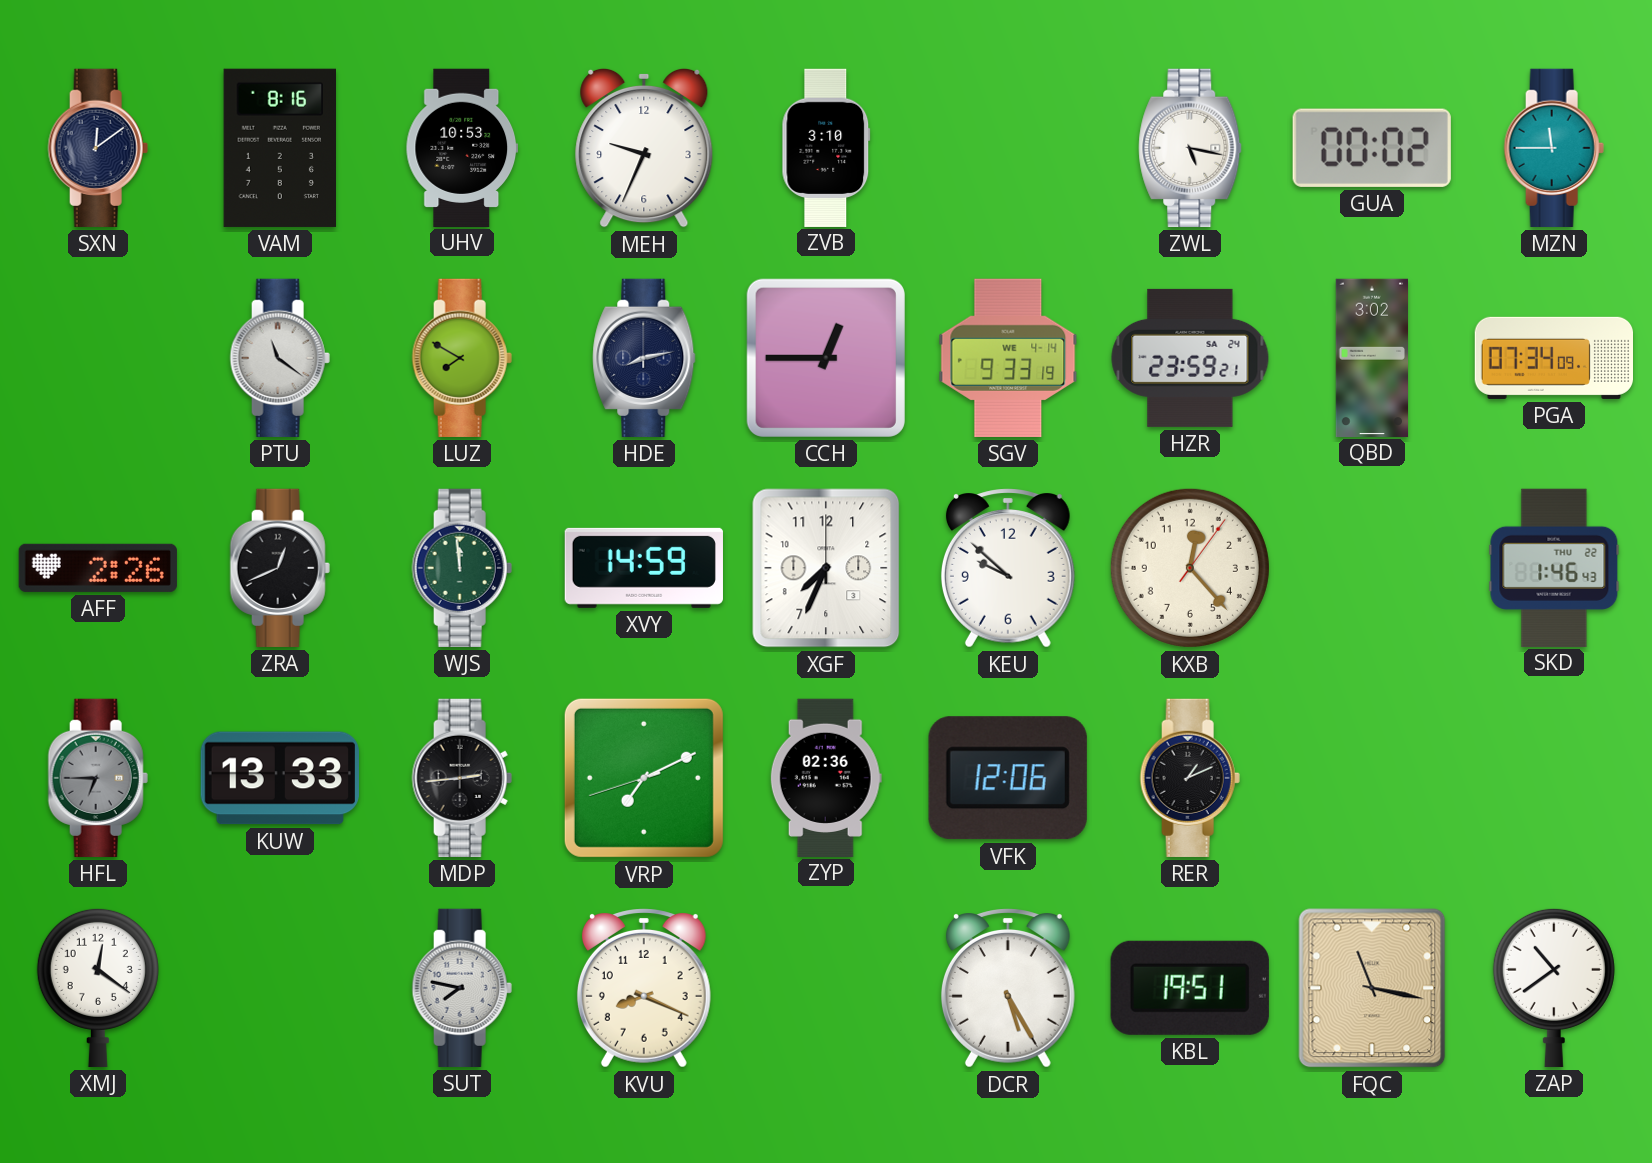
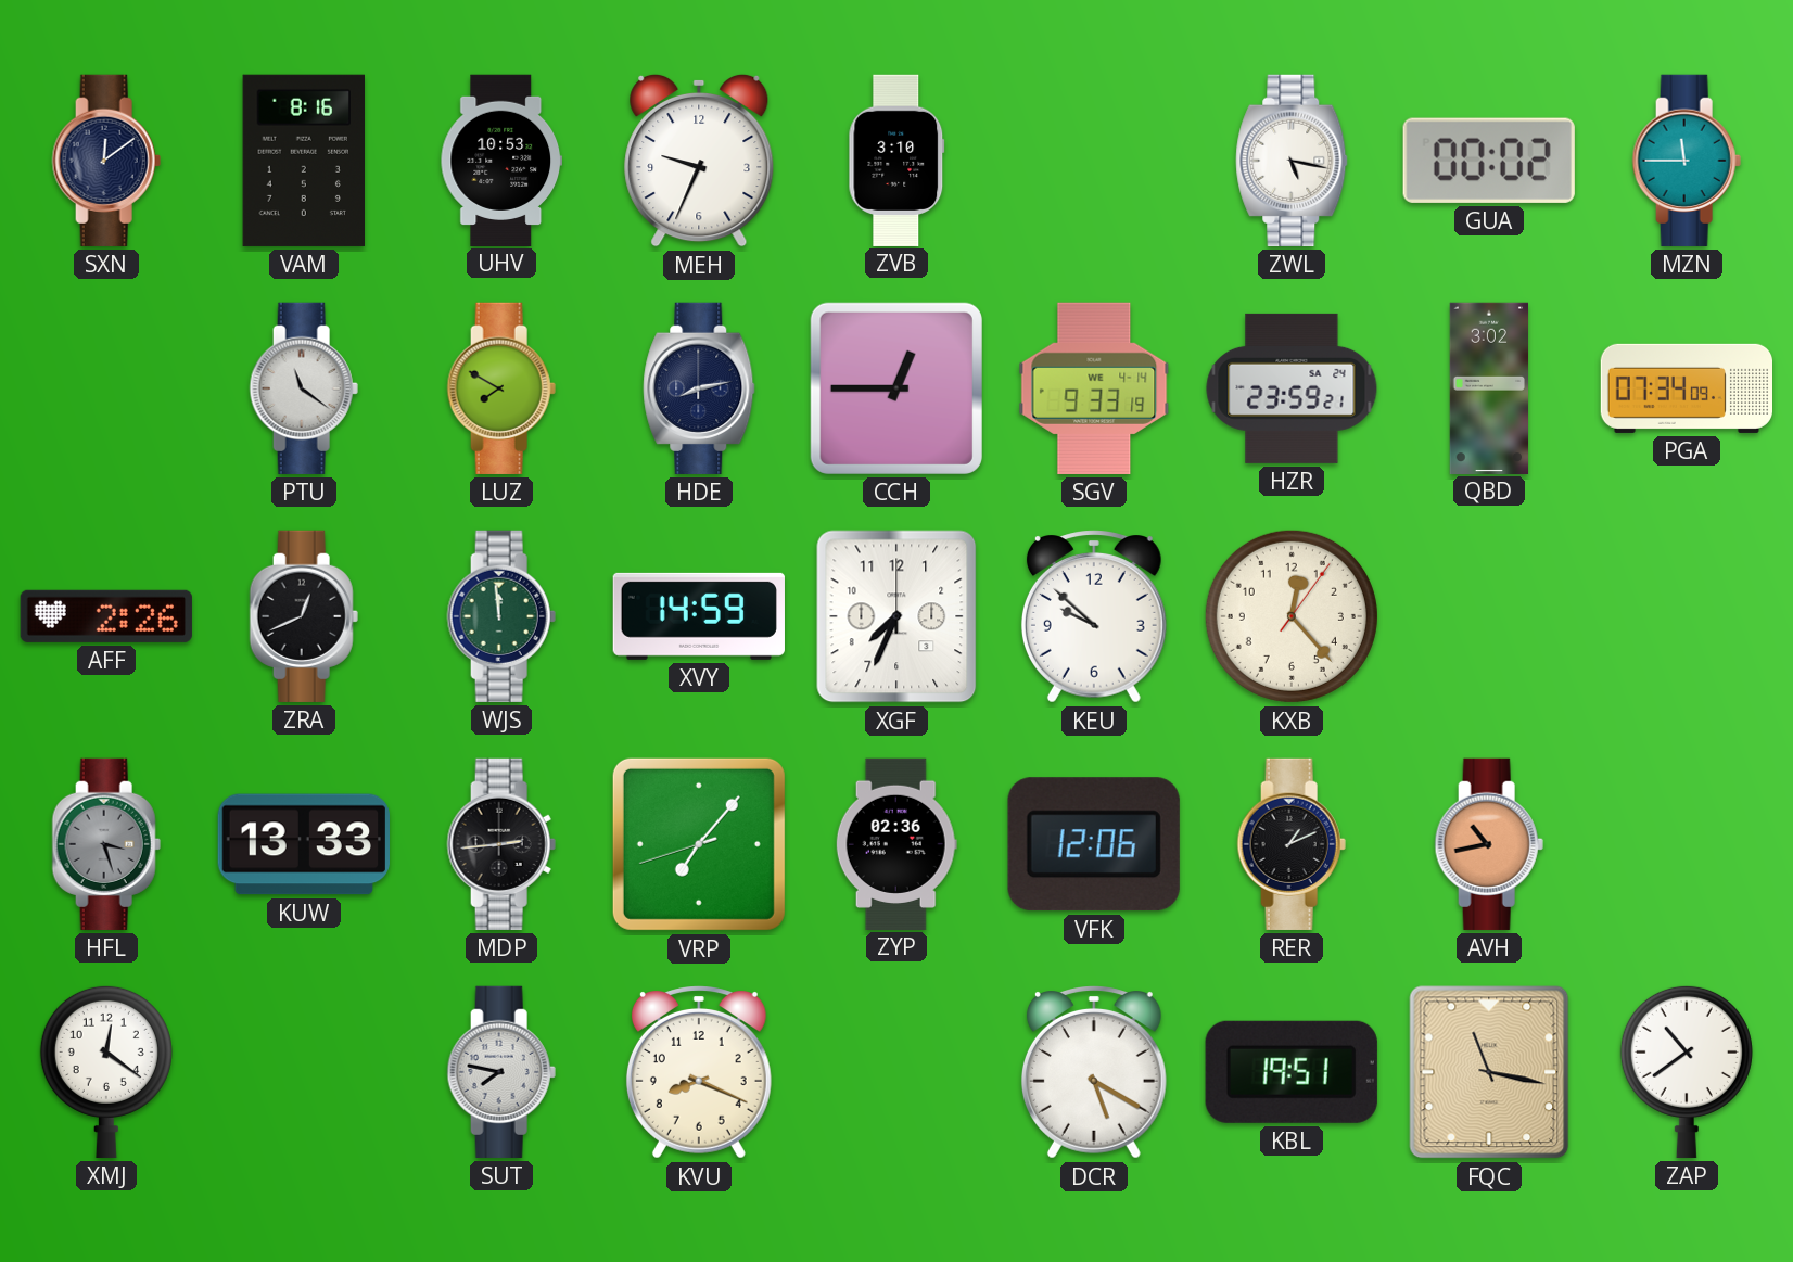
SKD: 1:46 -> none
HFL: 6:45 -> 3:27
VRP: 7:10 -> 7:06
AVH: none -> 10:43
DCR: 5:25 -> 5:20
